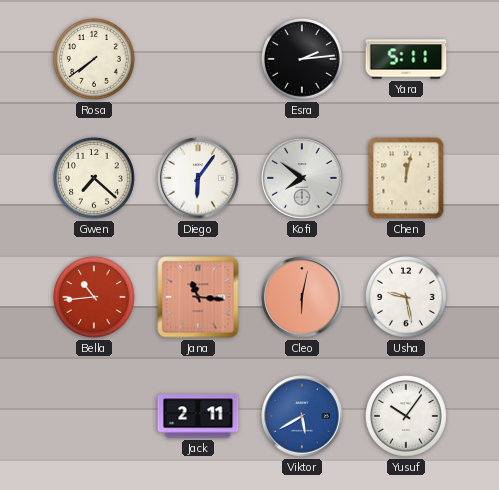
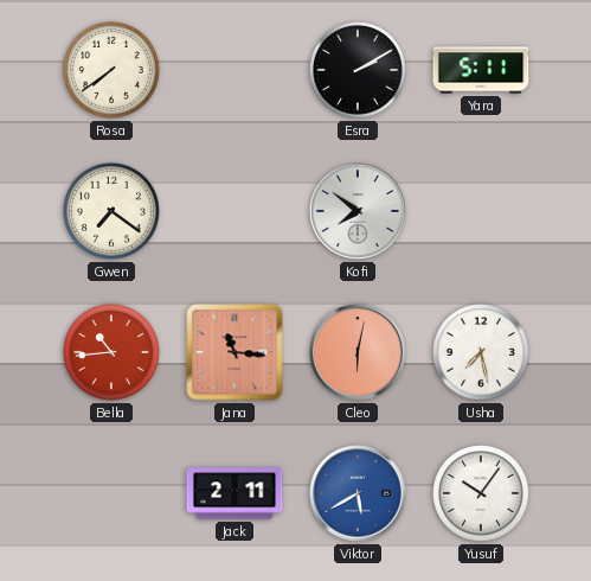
Esra: 2:14 -> 2:10
Gwen: 7:22 -> 7:21
Diego: 6:06 -> none
Chen: 12:02 -> none
Usha: 9:28 -> 7:28
